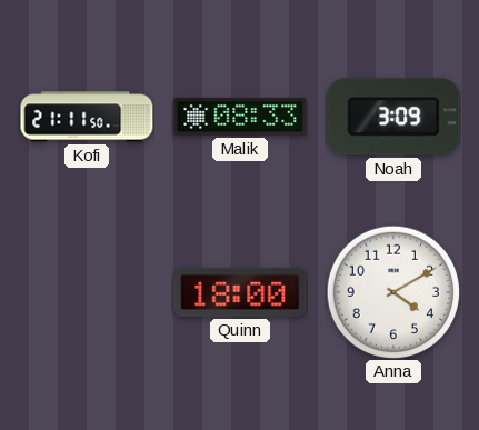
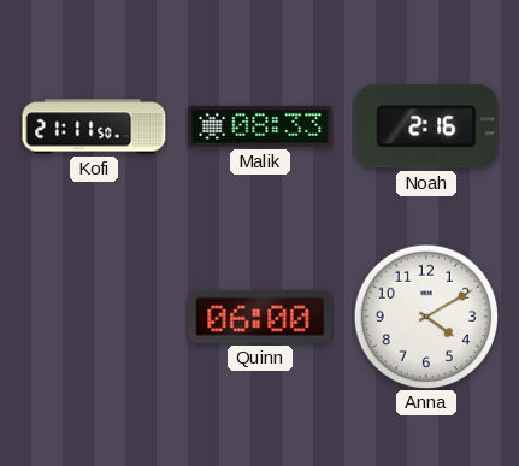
Noah: 3:09 -> 2:16
Quinn: 18:00 -> 06:00
